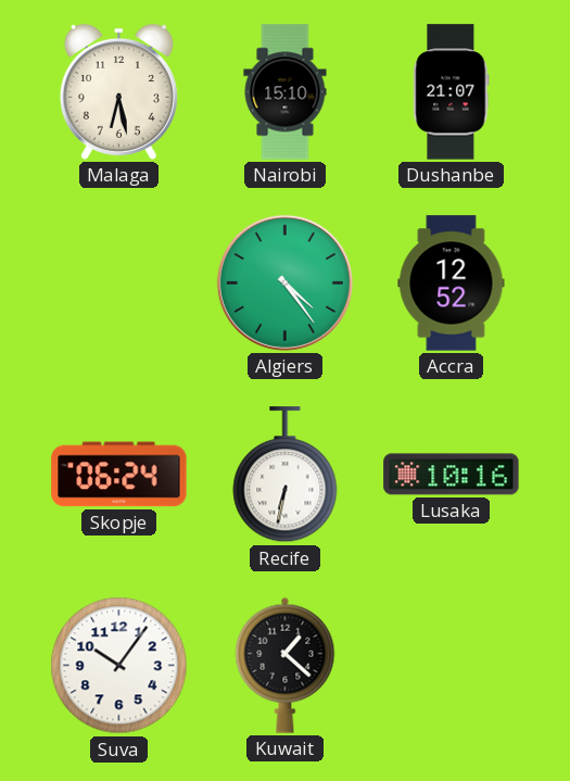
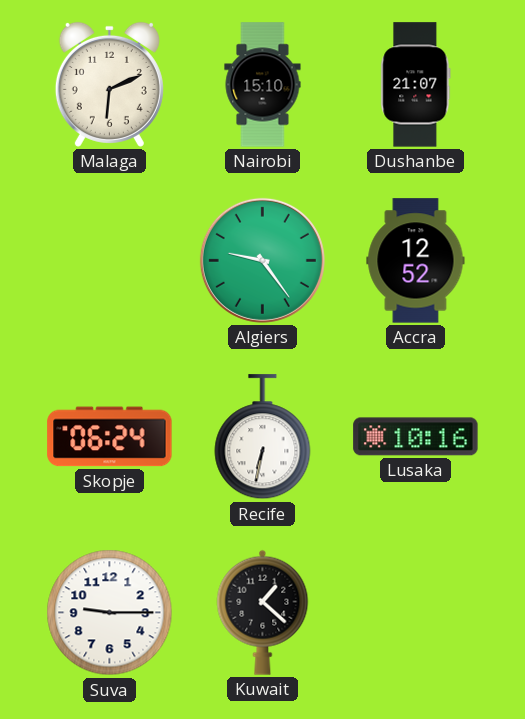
Malaga: 6:28 -> 6:11
Algiers: 4:24 -> 9:24
Suva: 10:06 -> 9:15
